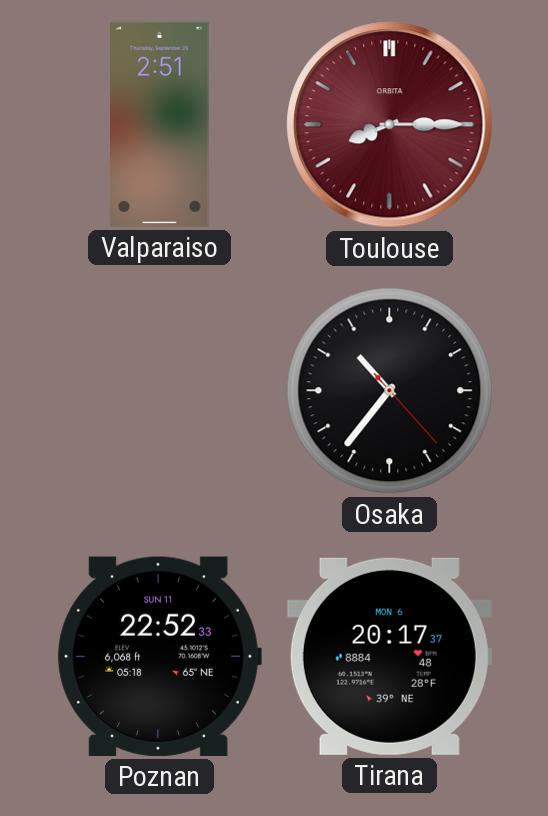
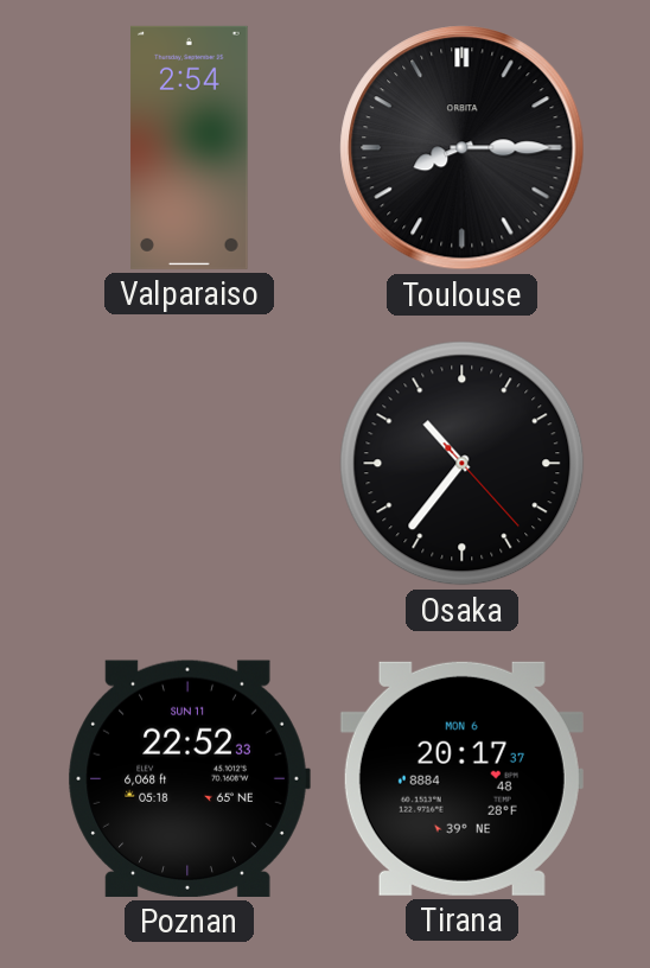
Valparaiso: 2:51 -> 2:54
Toulouse dial: burgundy -> black
